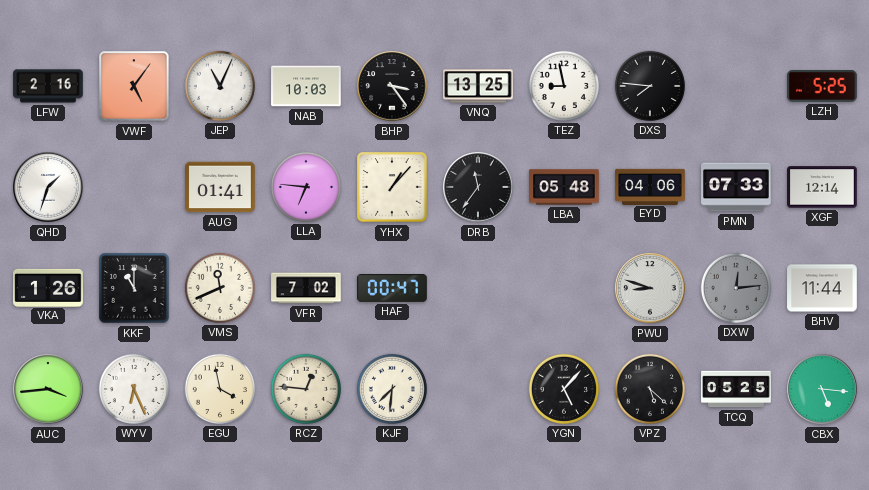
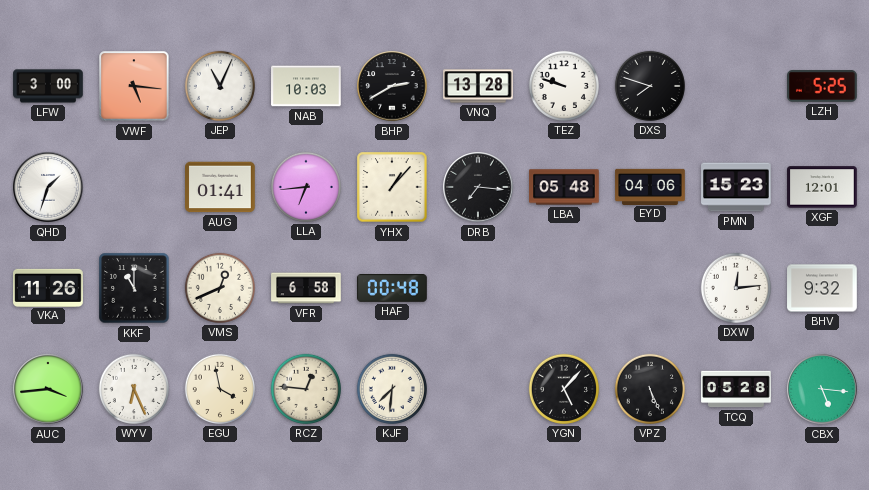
LFW: 2:16 -> 3:00
VWF: 5:06 -> 5:16
BHP: 3:24 -> 2:40
VNQ: 13:25 -> 13:28
TEZ: 8:58 -> 9:48
DXS: 7:46 -> 7:48
LLA: 6:46 -> 6:44
DRB: 11:36 -> 7:16
PMN: 07:33 -> 15:23
XGF: 12:14 -> 12:01
VKA: 1:26 -> 11:26
VMS: 11:41 -> 12:41
VFR: 7:02 -> 6:58
HAF: 00:47 -> 00:48
PWU: 8:48 -> none
DXW dial: grey -> white
BHV: 11:44 -> 9:32
VPZ: 5:22 -> 5:26
TCQ: 05:25 -> 05:28
